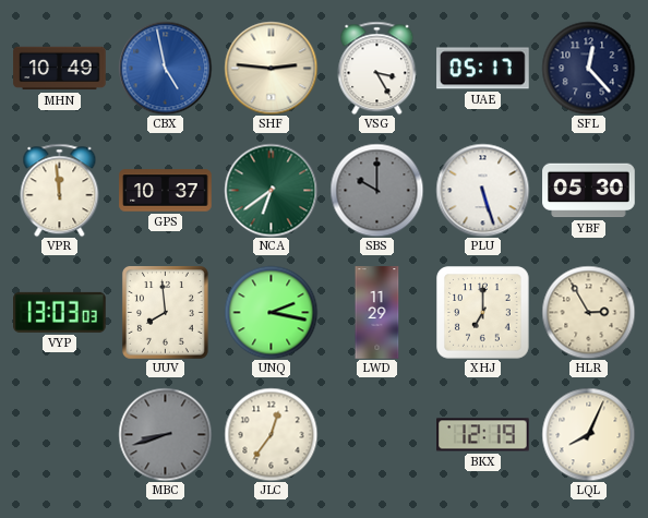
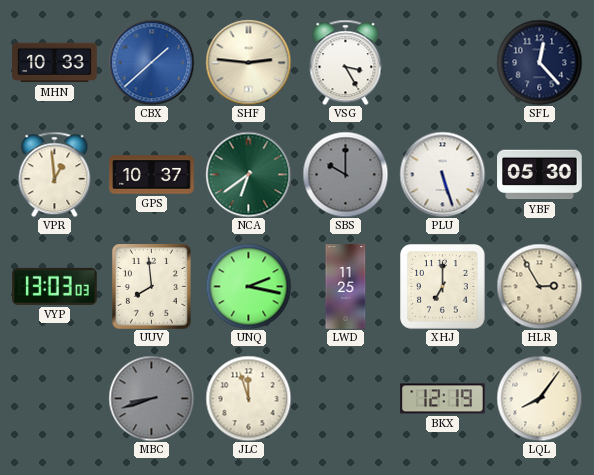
MHN: 10:49 -> 10:33
CBX: 4:58 -> 1:38
UAE: 05:17 -> none
VPR: 11:59 -> 12:59
LWD: 11:29 -> 11:25
JLC: 12:36 -> 11:57
LQL: 8:04 -> 8:06
